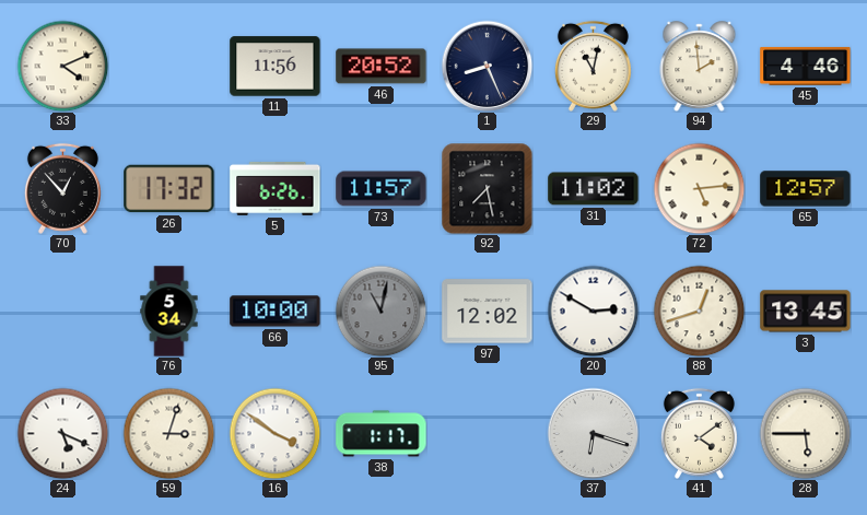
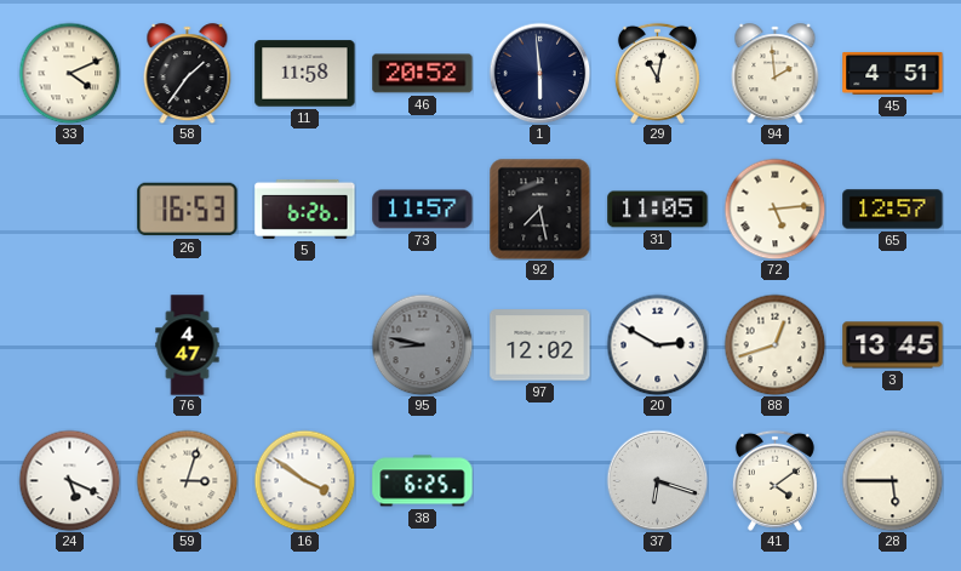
58: none -> 1:36
11: 11:56 -> 11:58
1: 8:26 -> 5:59
45: 4:46 -> 4:51
70: 12:53 -> none
26: 17:32 -> 16:53
31: 11:02 -> 11:05
76: 5:34 -> 4:47
66: 10:00 -> none
95: 11:02 -> 8:47
38: 1:17 -> 6:25
